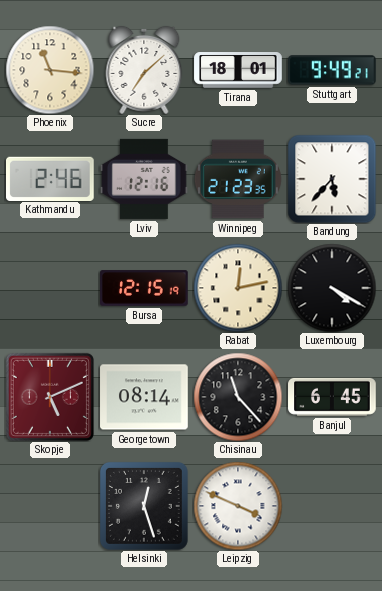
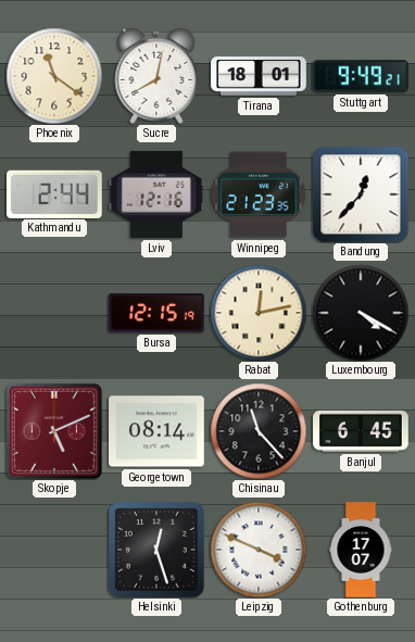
Phoenix: 11:16 -> 11:21
Sucre: 7:08 -> 8:02
Kathmandu: 2:46 -> 2:44
Bandung: 5:37 -> 12:37
Gothenburg: none -> 17:07
